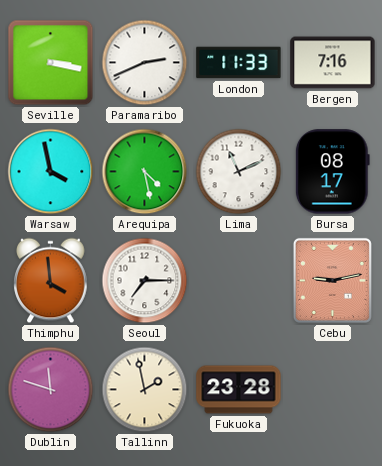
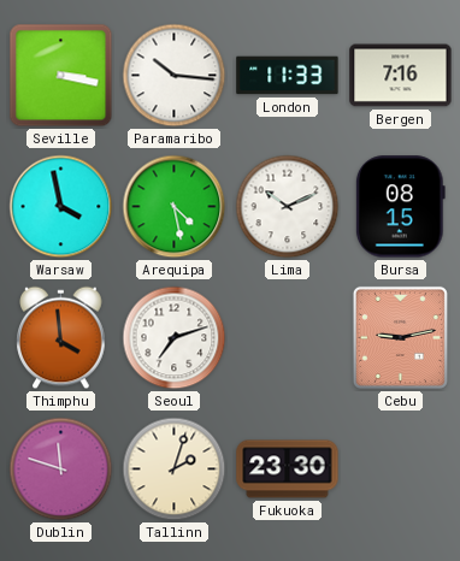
Paramaribo: 2:41 -> 10:16
Lima: 11:11 -> 10:11
Bursa: 08:17 -> 08:15
Seoul: 7:15 -> 7:12
Tallinn: 1:58 -> 2:03
Fukuoka: 23:28 -> 23:30
